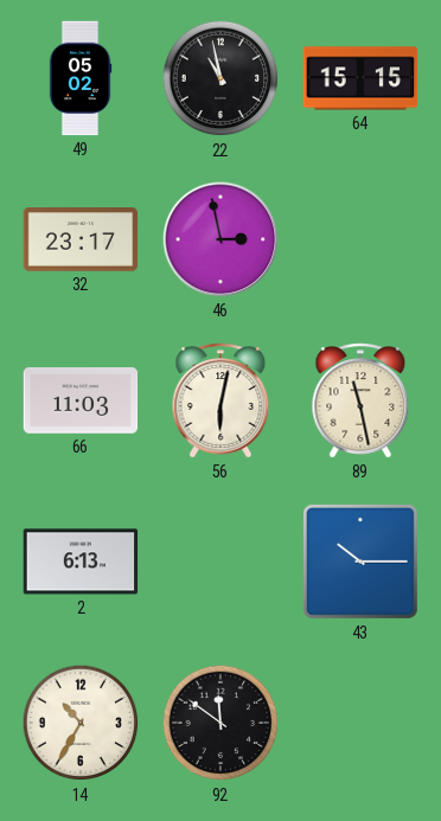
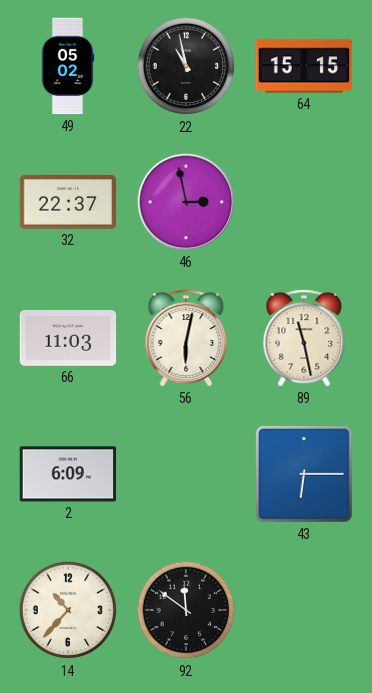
32: 23:17 -> 22:37
2: 6:13 -> 6:09
43: 10:15 -> 6:15
14: 10:35 -> 10:37
